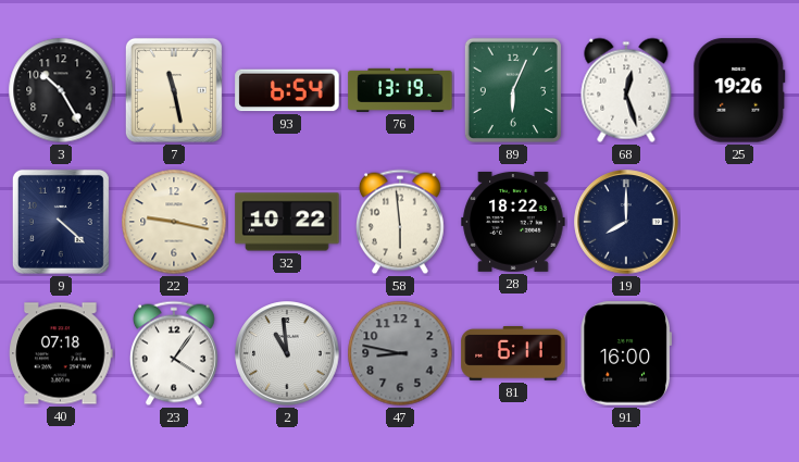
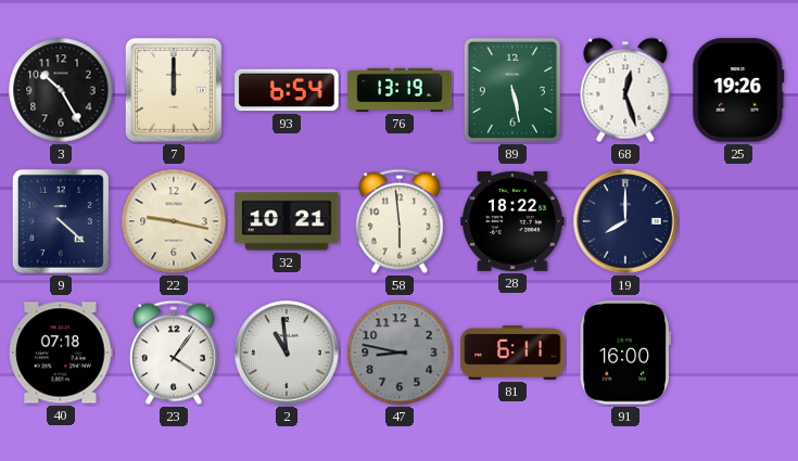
7: 11:28 -> 12:00
89: 6:04 -> 5:28
32: 10:22 -> 10:21
